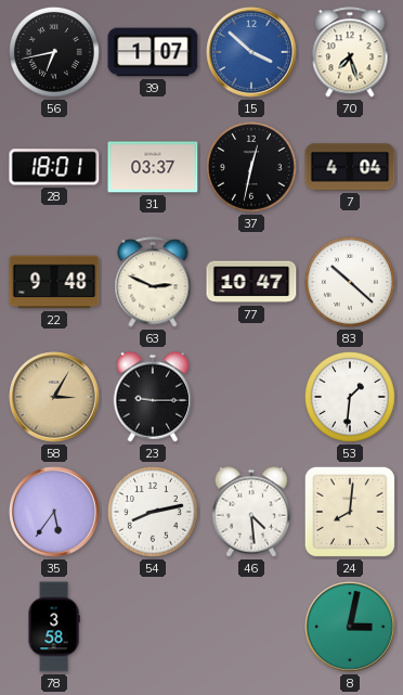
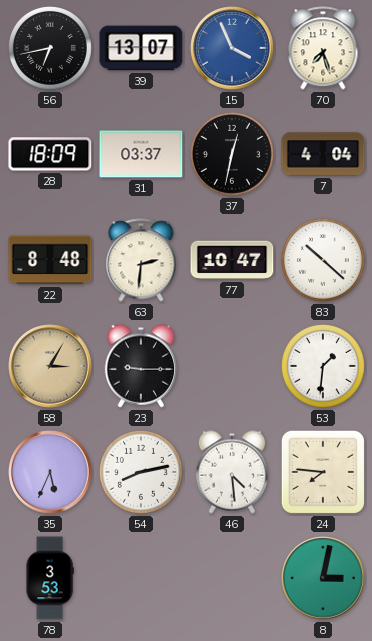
39: 1:07 -> 13:07
15: 3:52 -> 3:56
28: 18:01 -> 18:09
22: 9:48 -> 8:48
63: 2:49 -> 2:31
35: 5:36 -> 5:34
24: 8:01 -> 7:46
78: 3:58 -> 3:53
